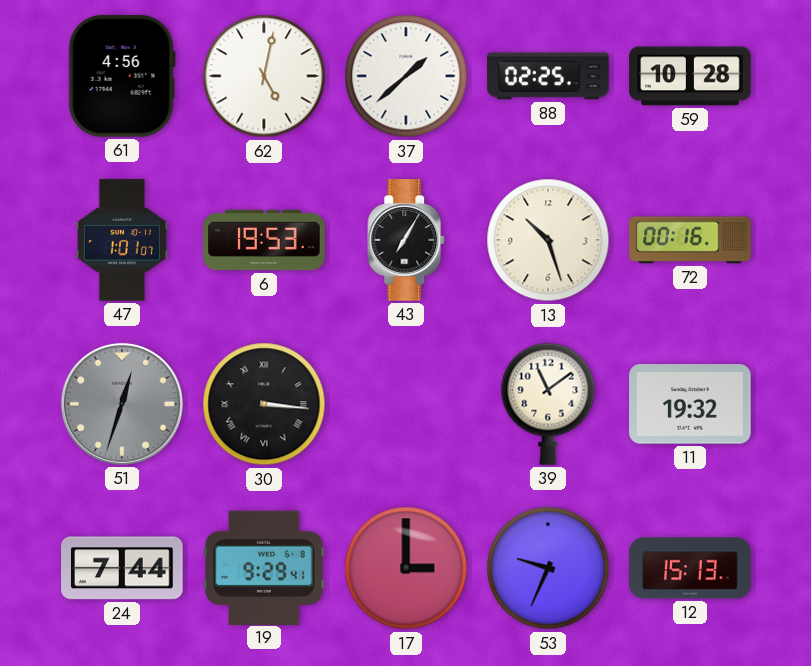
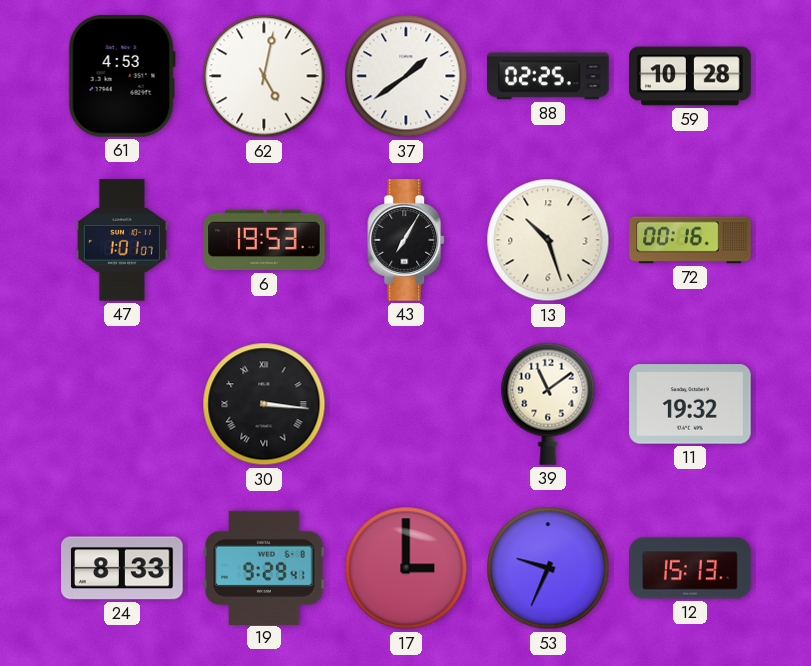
61: 4:56 -> 4:53
37: 1:38 -> 1:39
51: 12:33 -> none
24: 7:44 -> 8:33
